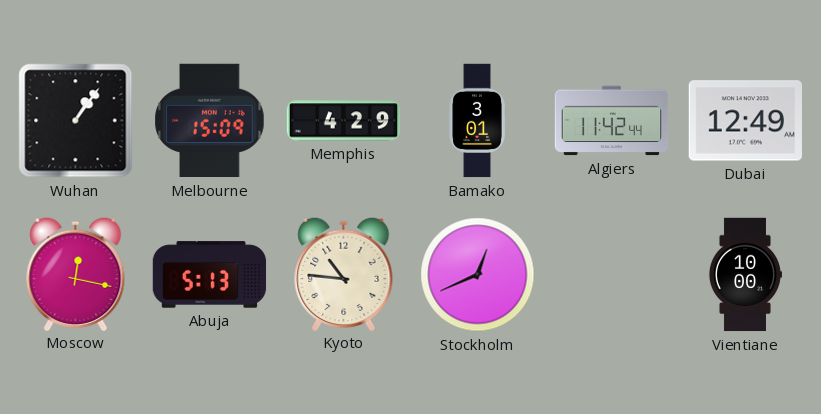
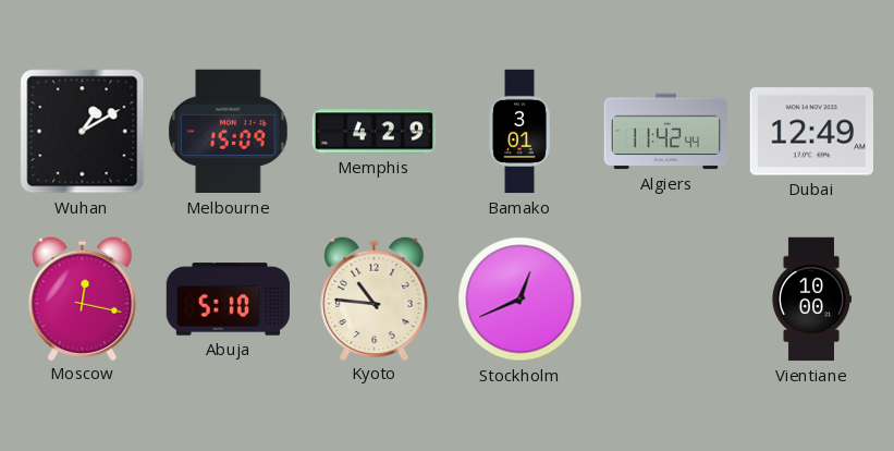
Wuhan: 1:06 -> 1:10
Abuja: 5:13 -> 5:10
